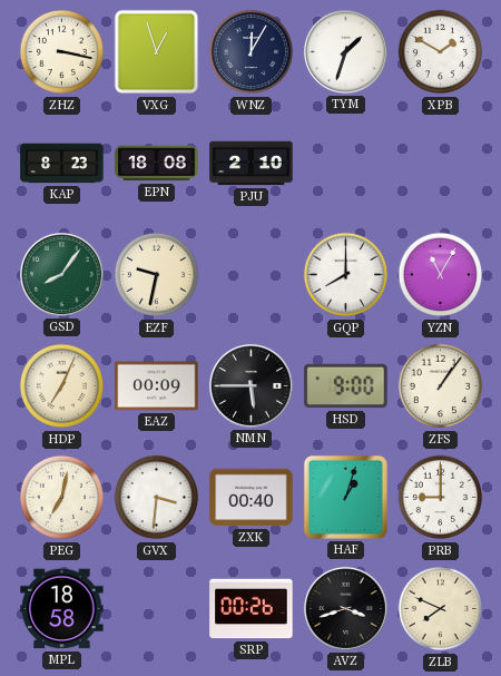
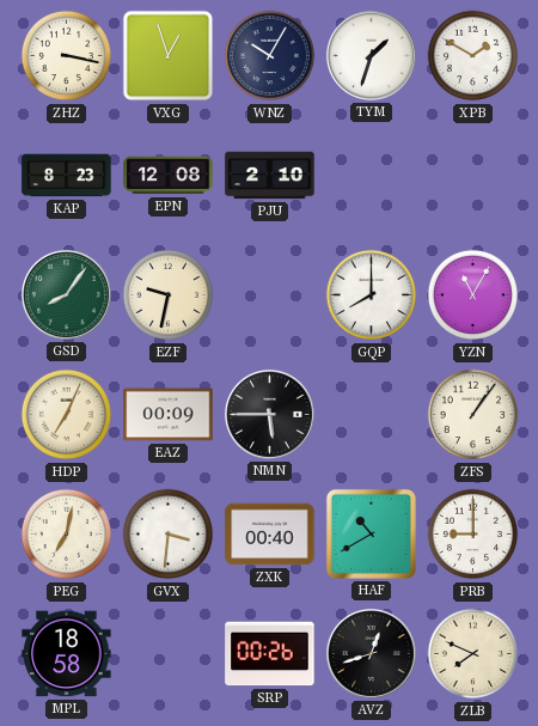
WNZ: 12:05 -> 10:05
EPN: 18:08 -> 12:08
HSD: 9:00 -> none
HAF: 1:03 -> 10:40
AVZ: 3:42 -> 12:42
